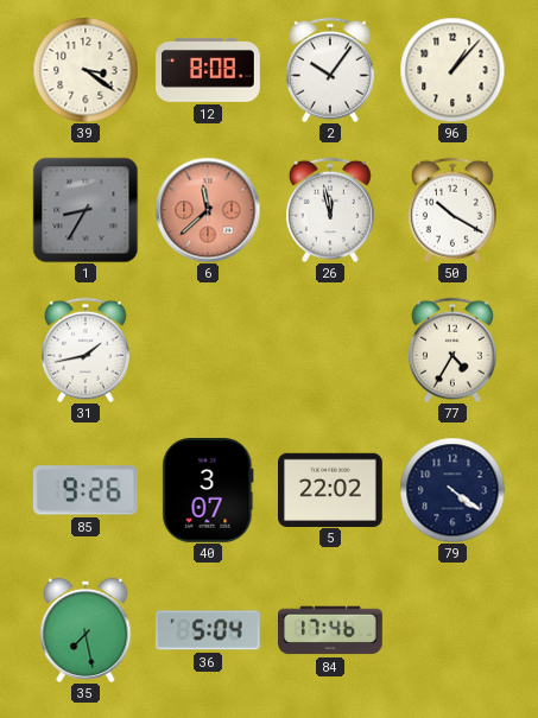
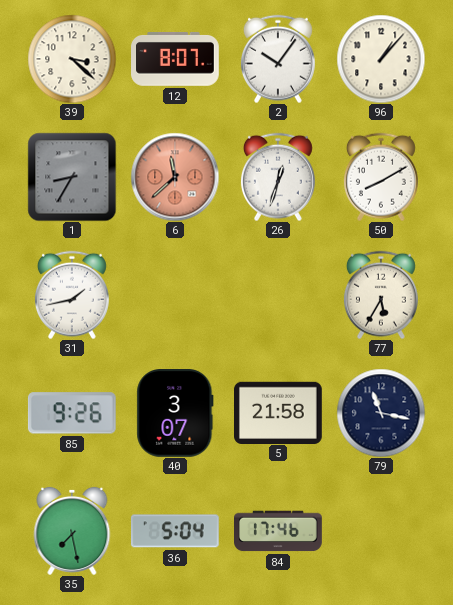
39: 3:21 -> 3:22
12: 8:08 -> 8:07
26: 11:58 -> 12:33
50: 10:20 -> 8:10
77: 4:35 -> 5:35
5: 22:02 -> 21:58
79: 4:21 -> 11:17
